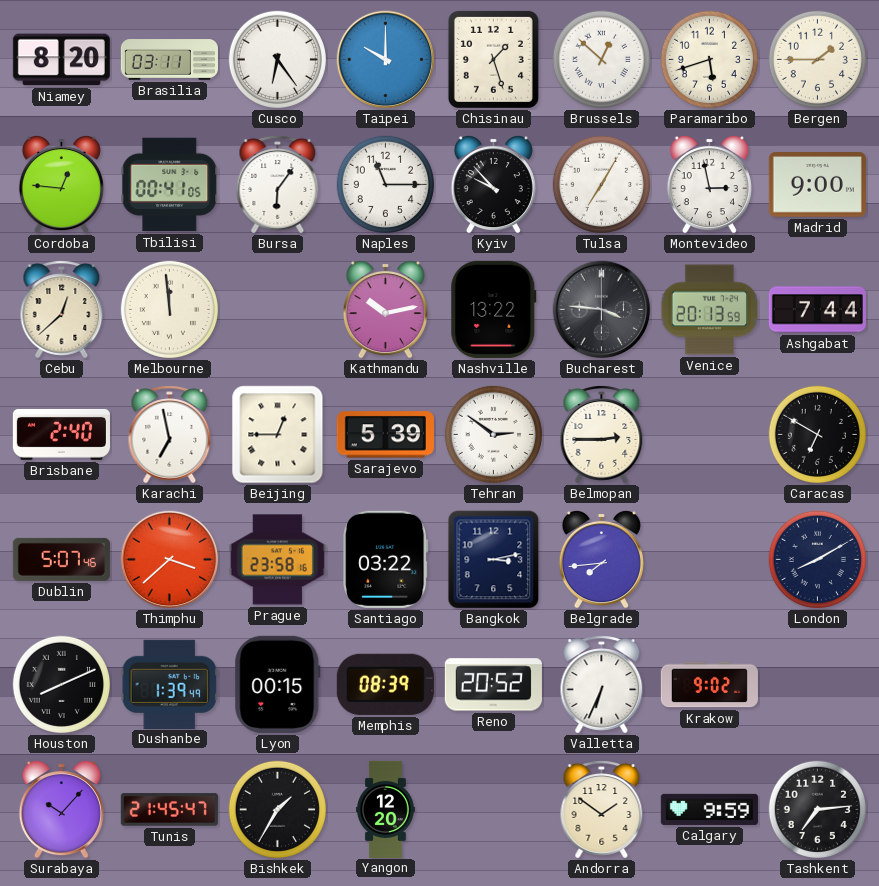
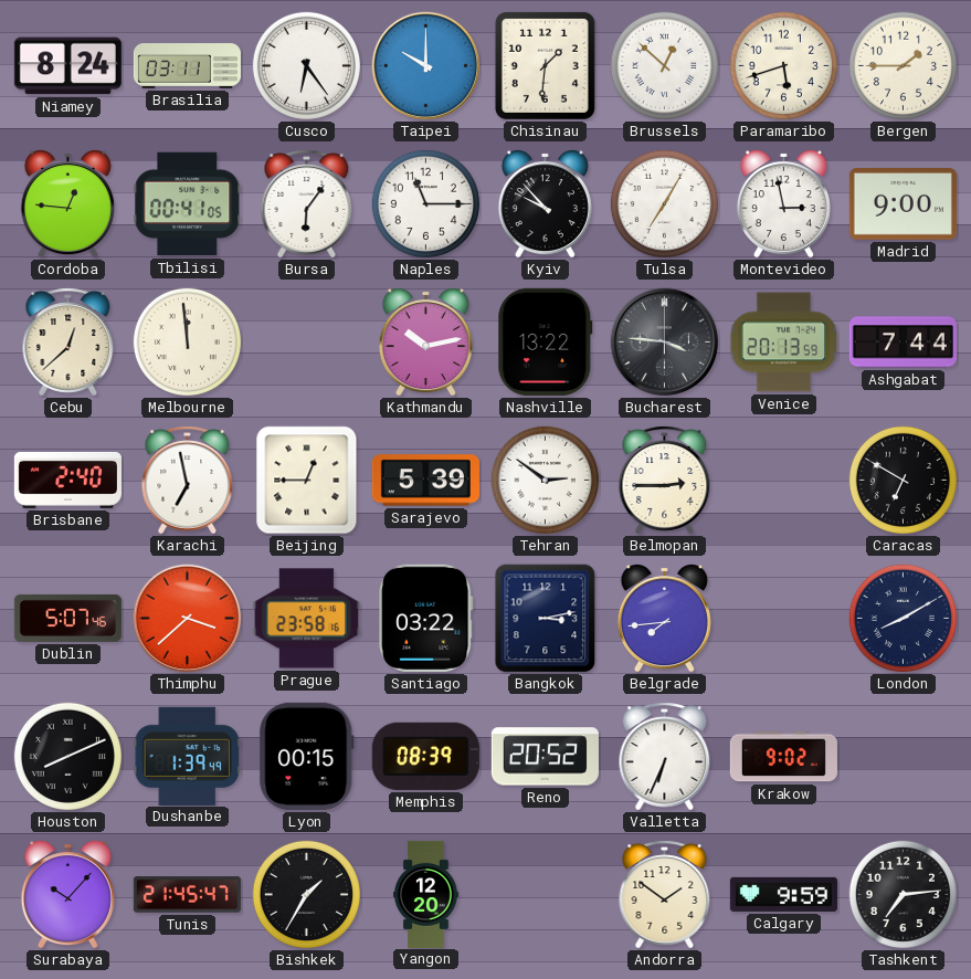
Niamey: 8:20 -> 8:24
Chisinau: 1:27 -> 1:31
